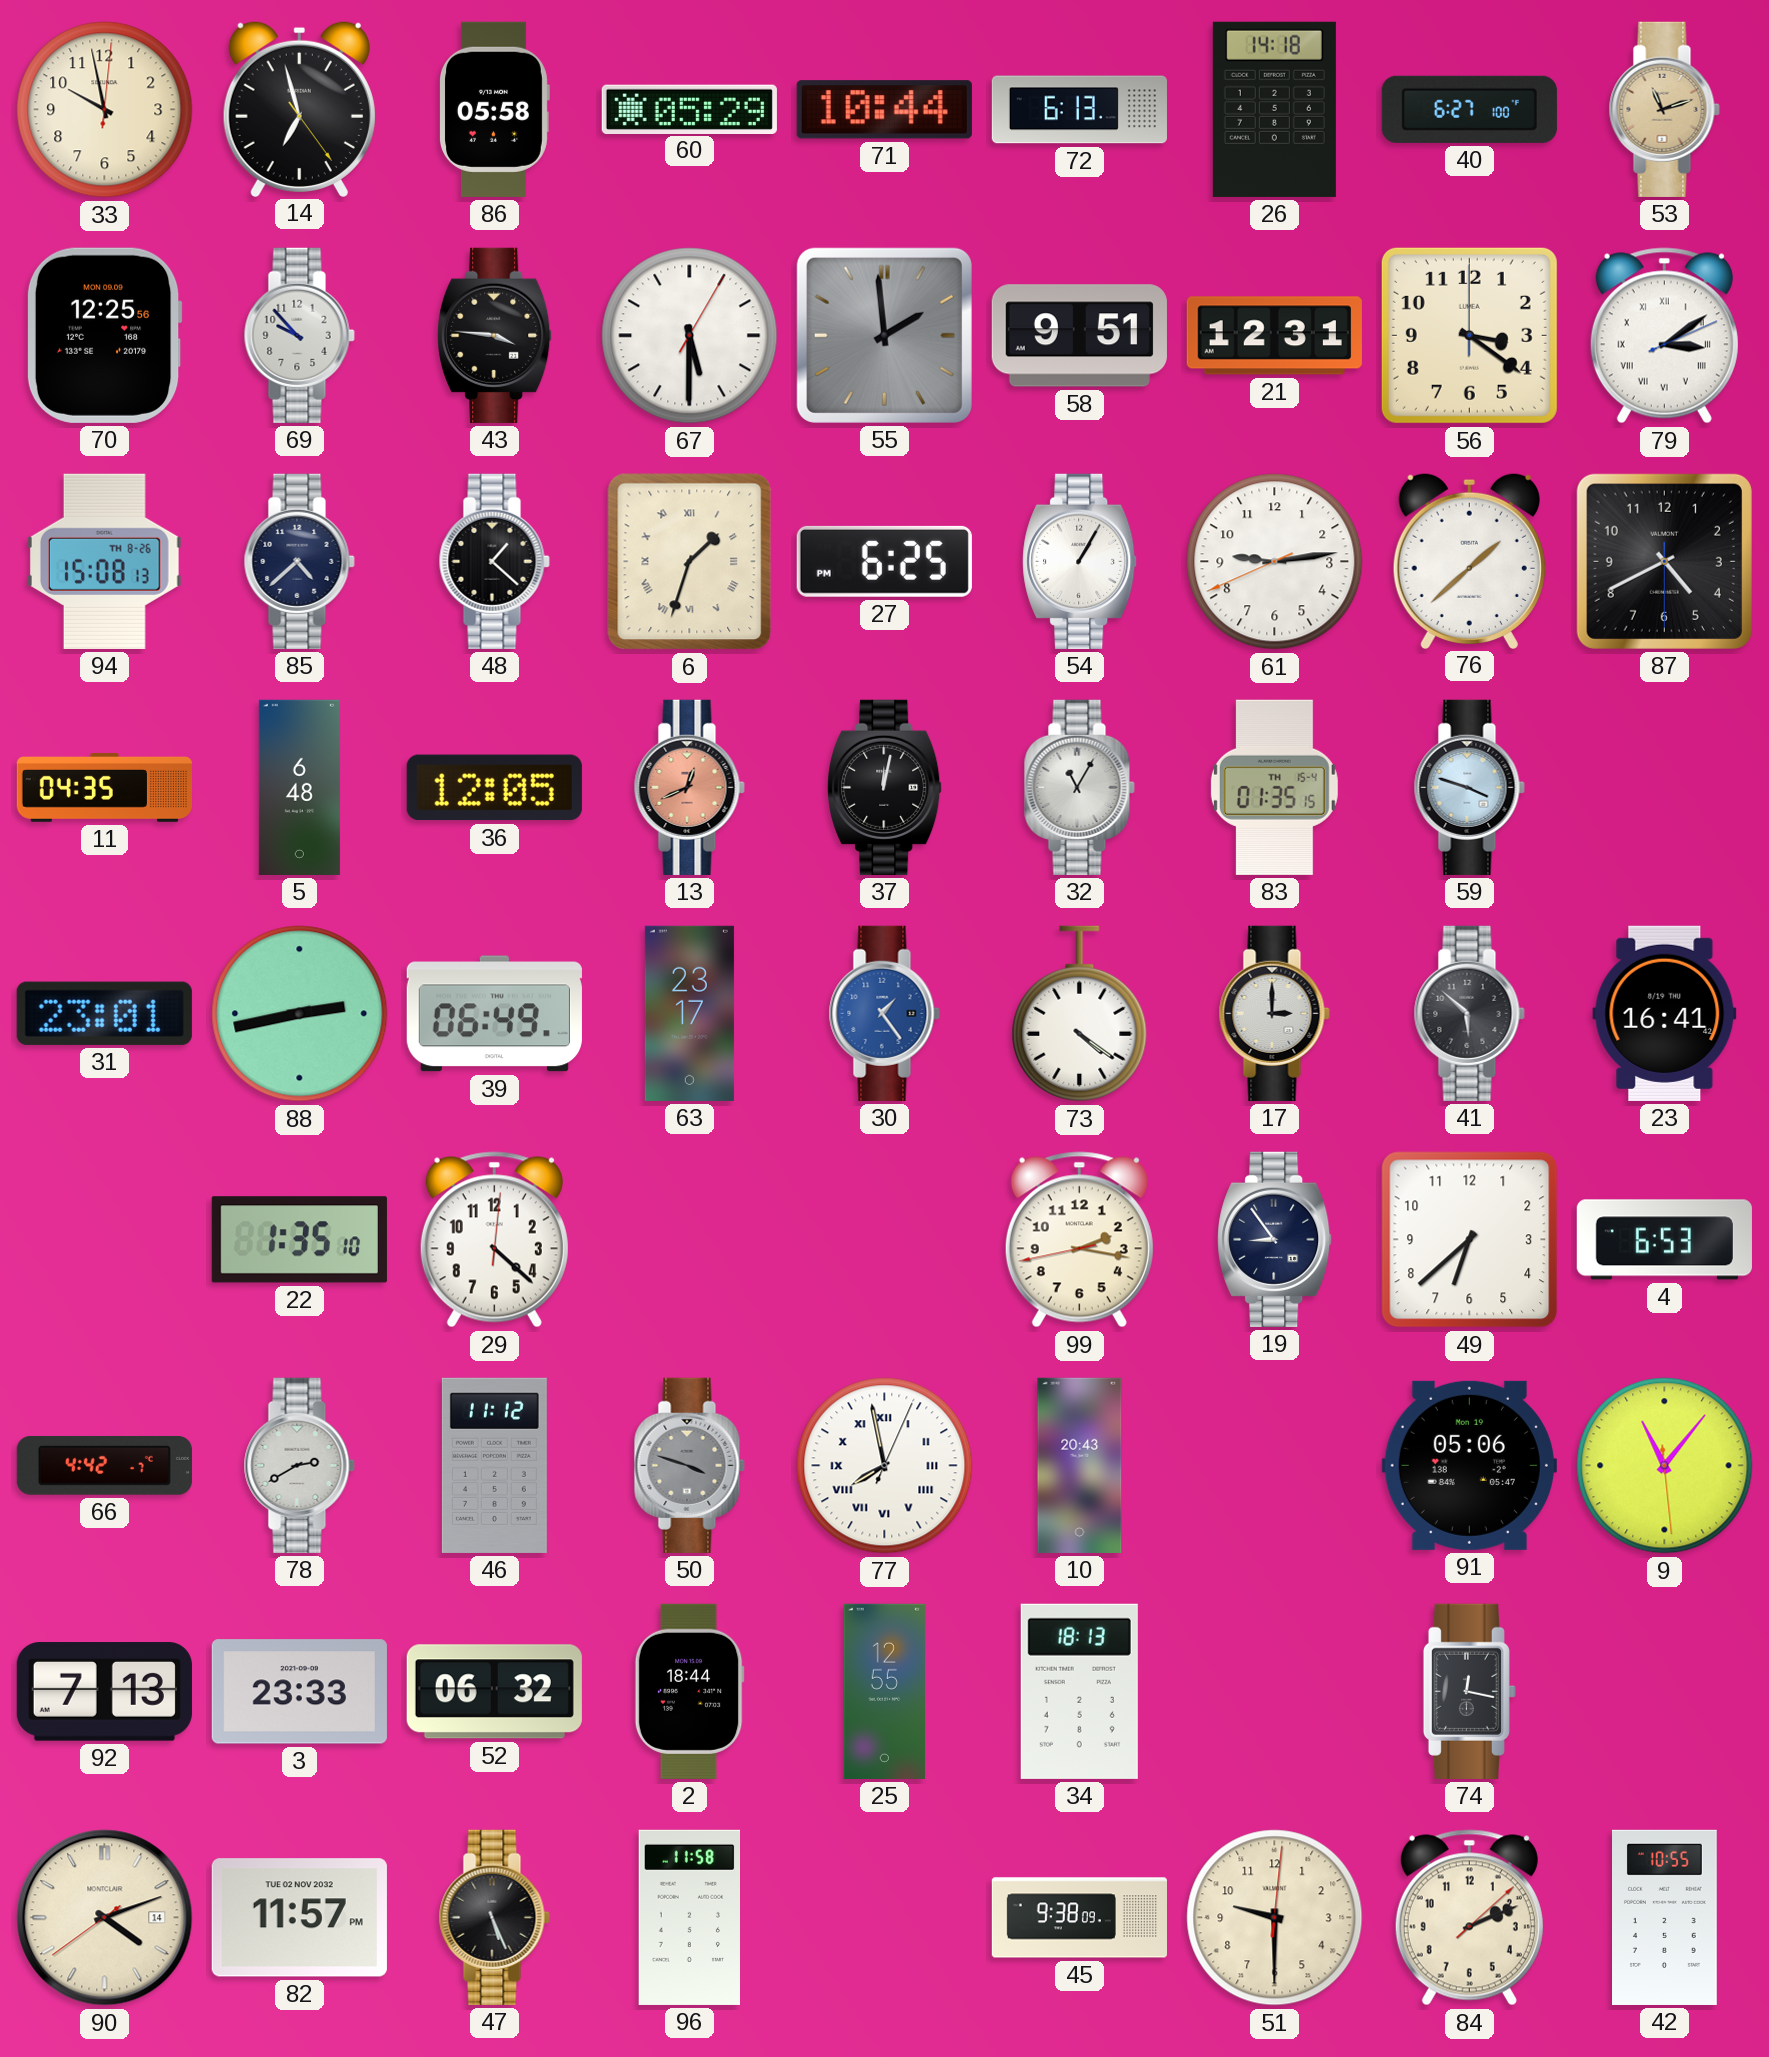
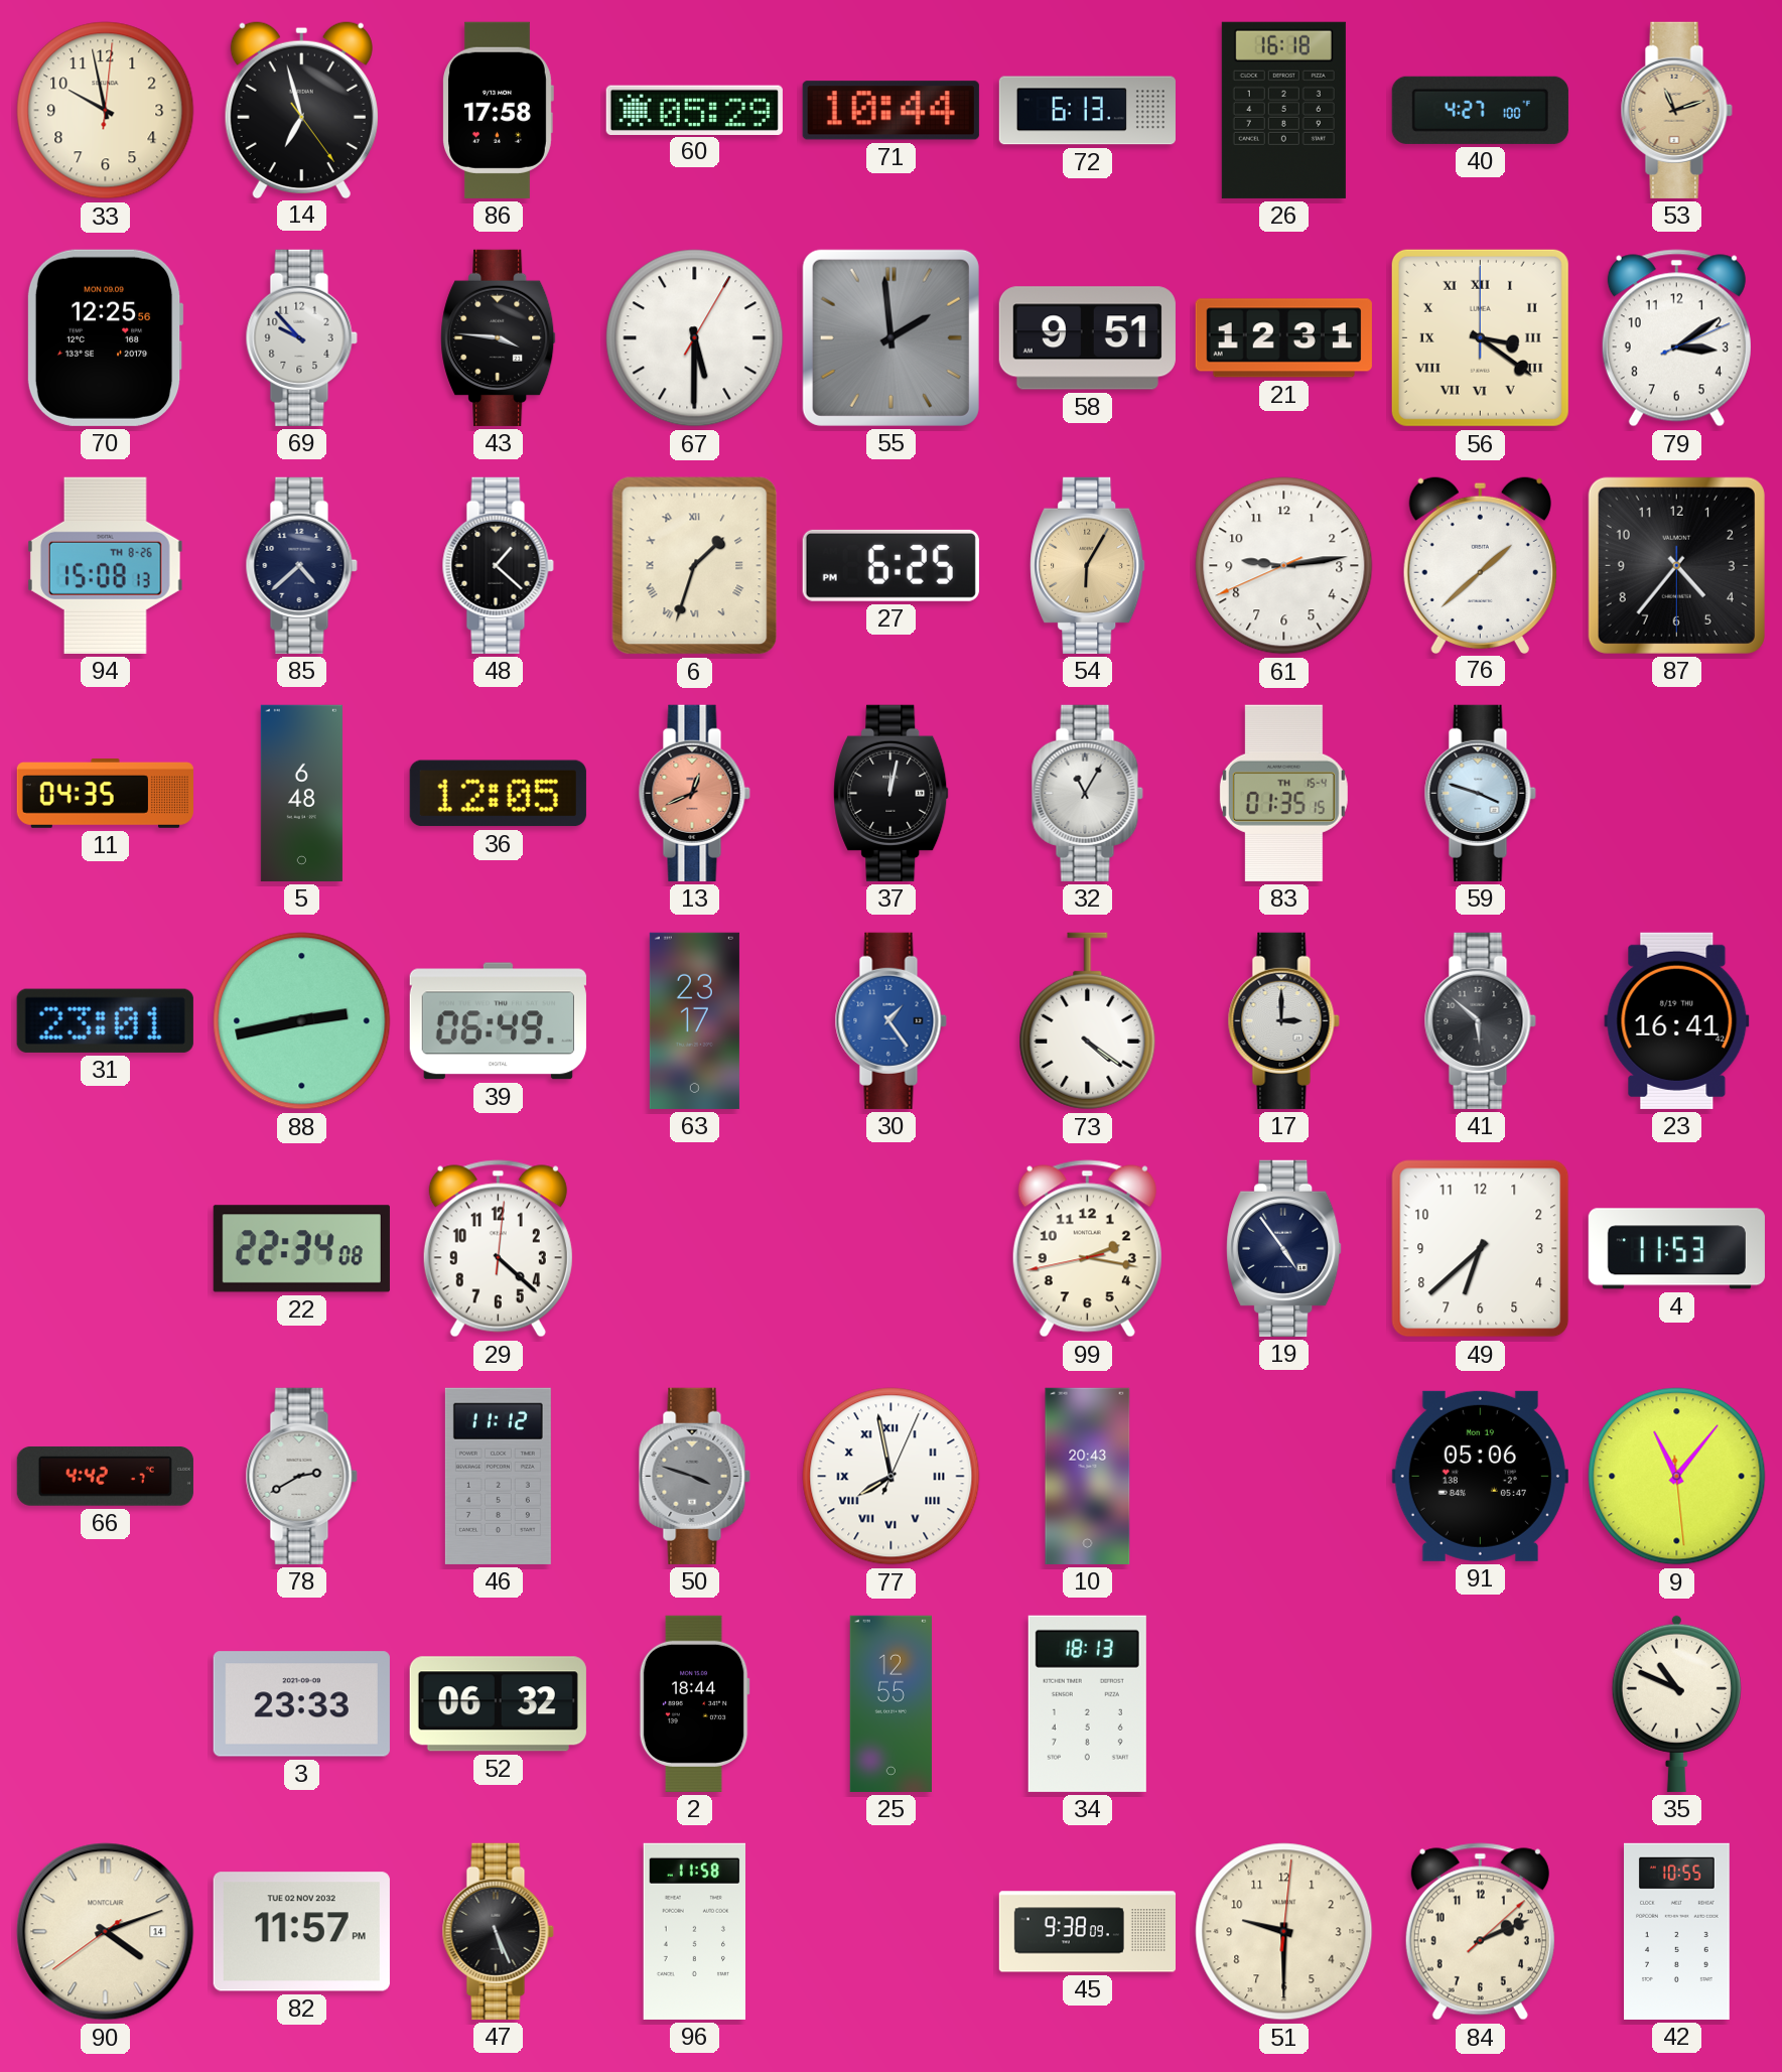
86: 05:58 -> 17:58
26: 14:18 -> 16:18
40: 6:27 -> 4:27
56 numerals: Arabic -> Roman
79 numerals: Roman -> Arabic
54: 1:05 -> 6:05
54 dial: white -> champagne
87: 4:40 -> 4:36
22: 1:35 -> 22:34
19: 8:54 -> 4:54
4: 6:53 -> 11:53
92: 7:13 -> none
74: 12:17 -> none
35: none -> 10:49
